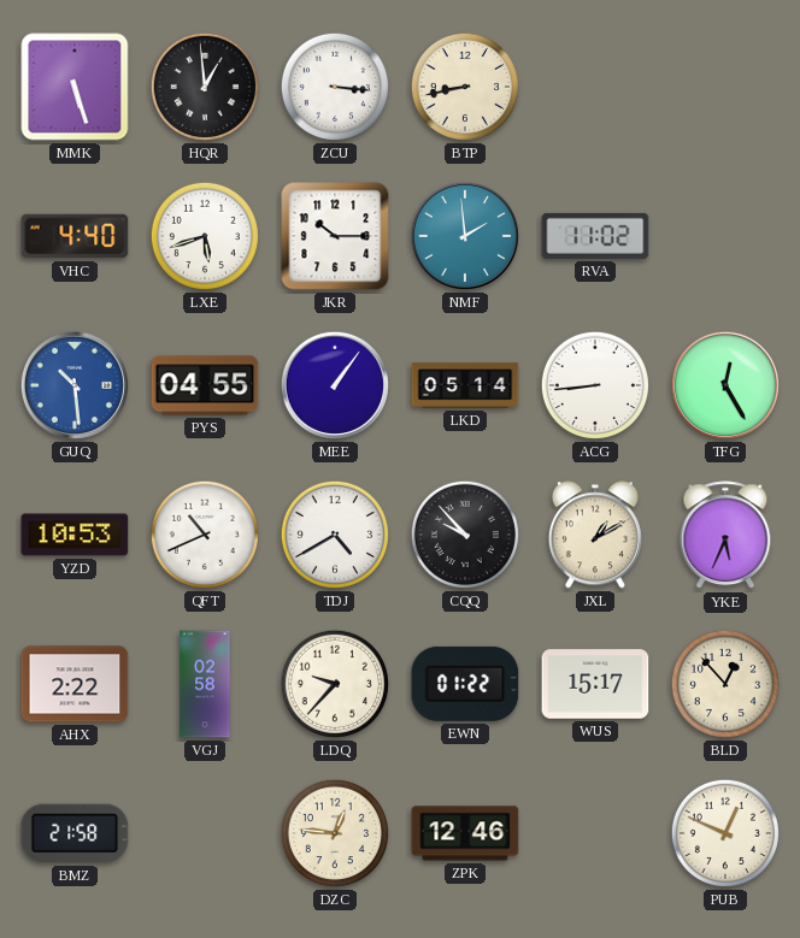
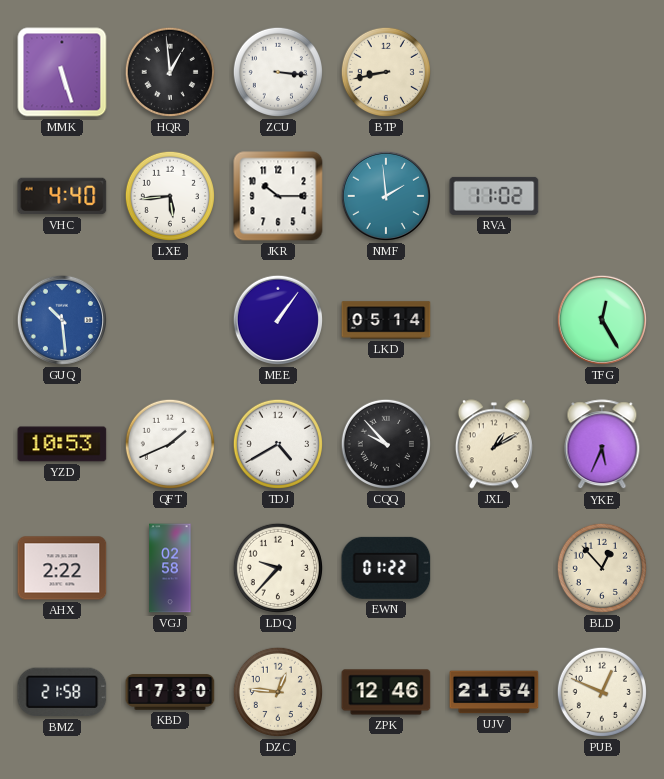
LXE: 5:42 -> 5:44
PYS: 04:55 -> none
ACG: 8:44 -> none
QFT: 10:41 -> 1:41
WUS: 15:17 -> none
KBD: none -> 17:30
UJV: none -> 21:54
